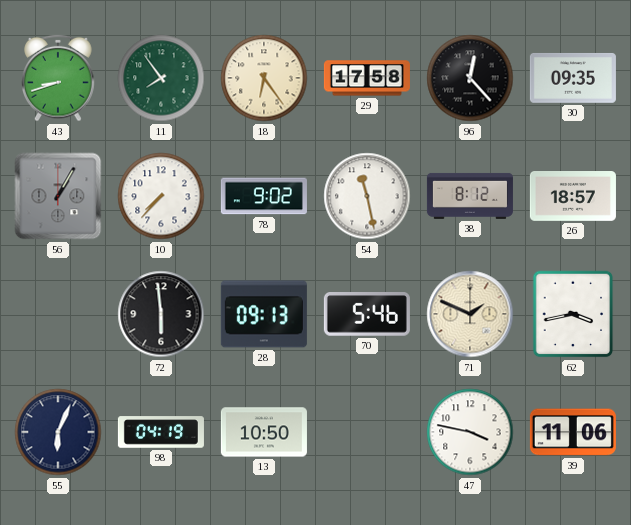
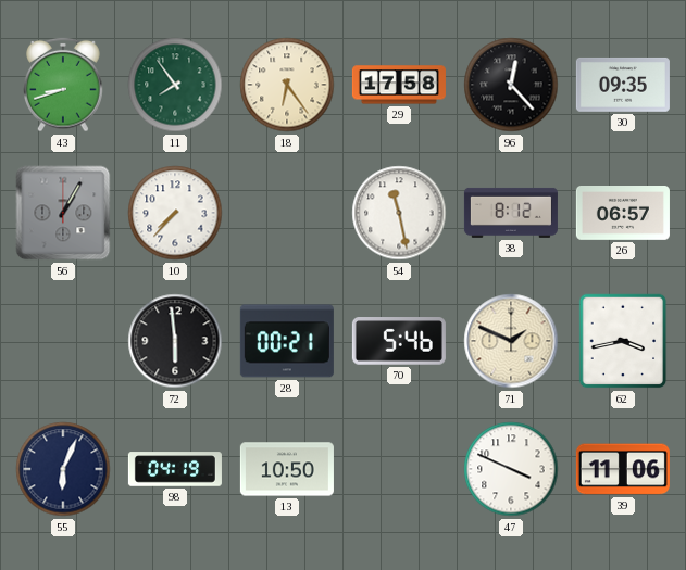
78: 9:02 -> none
26: 18:57 -> 06:57
28: 09:13 -> 00:21
47: 3:47 -> 3:49
